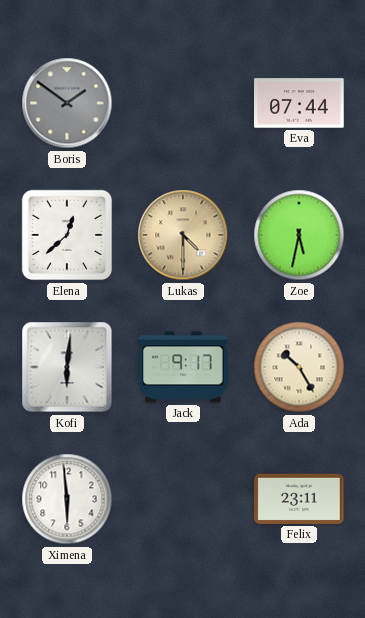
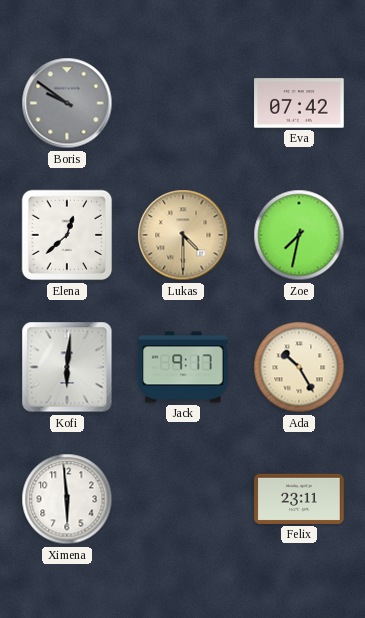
Boris: 1:51 -> 9:51
Eva: 07:44 -> 07:42
Zoe: 5:32 -> 7:32
